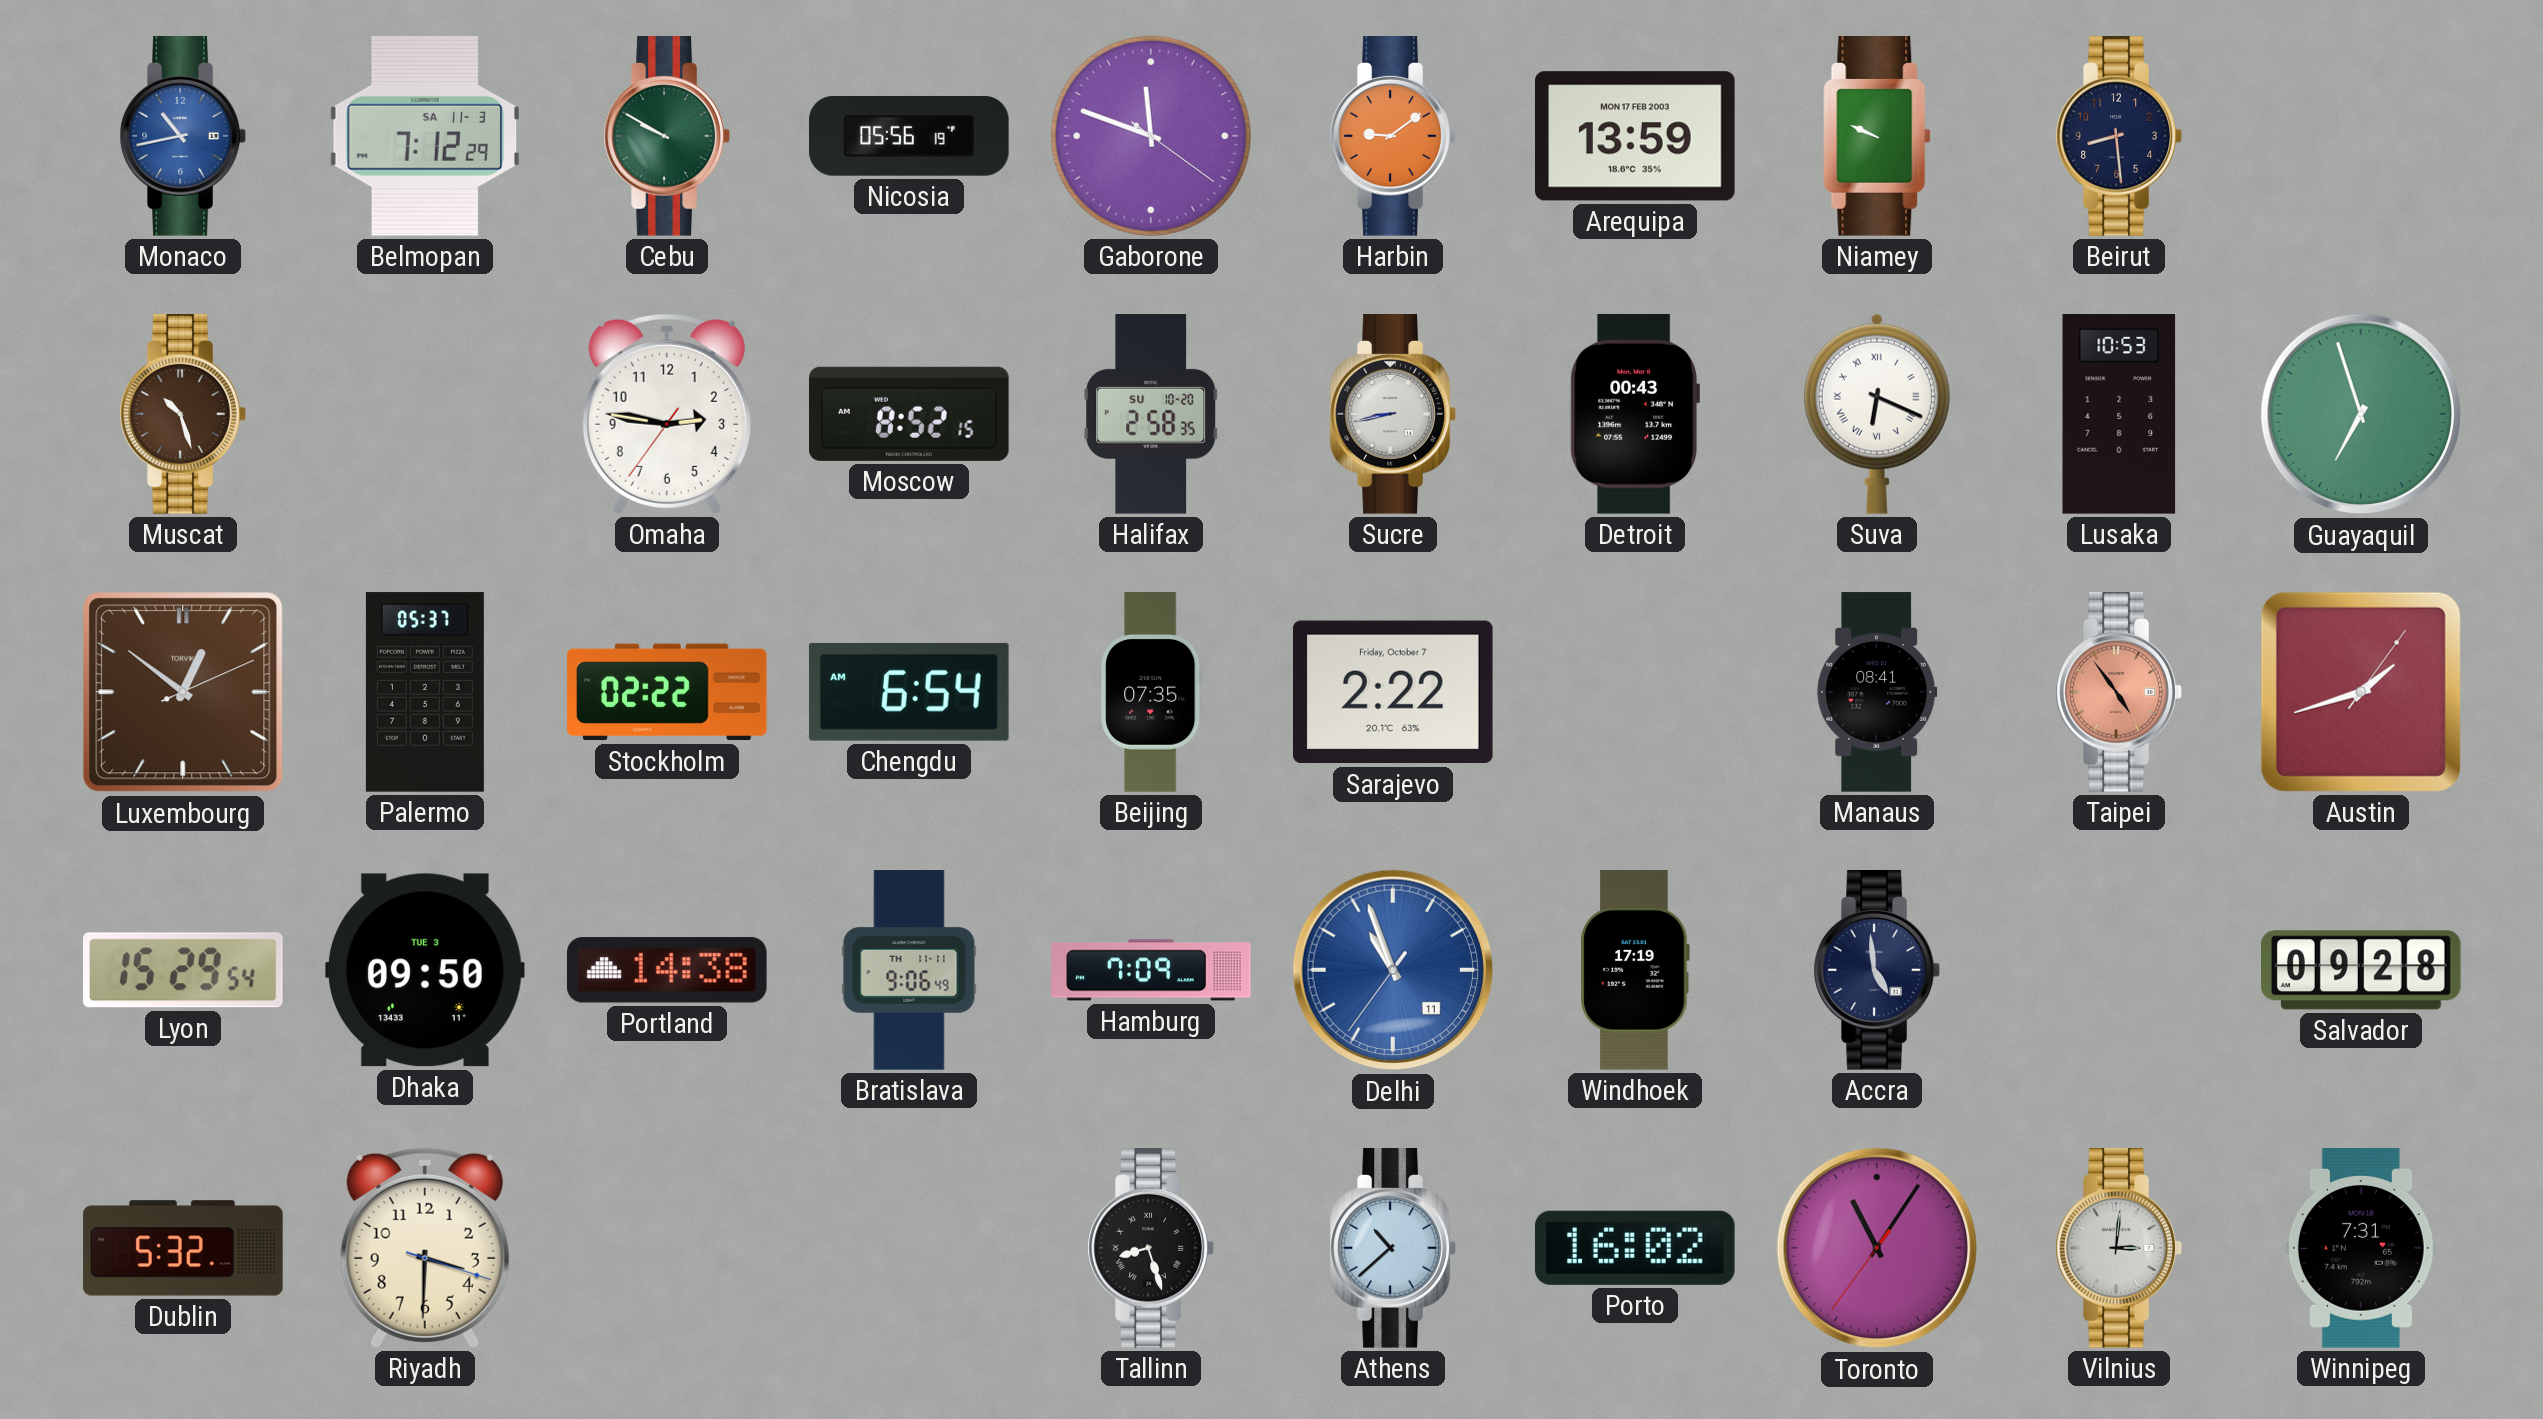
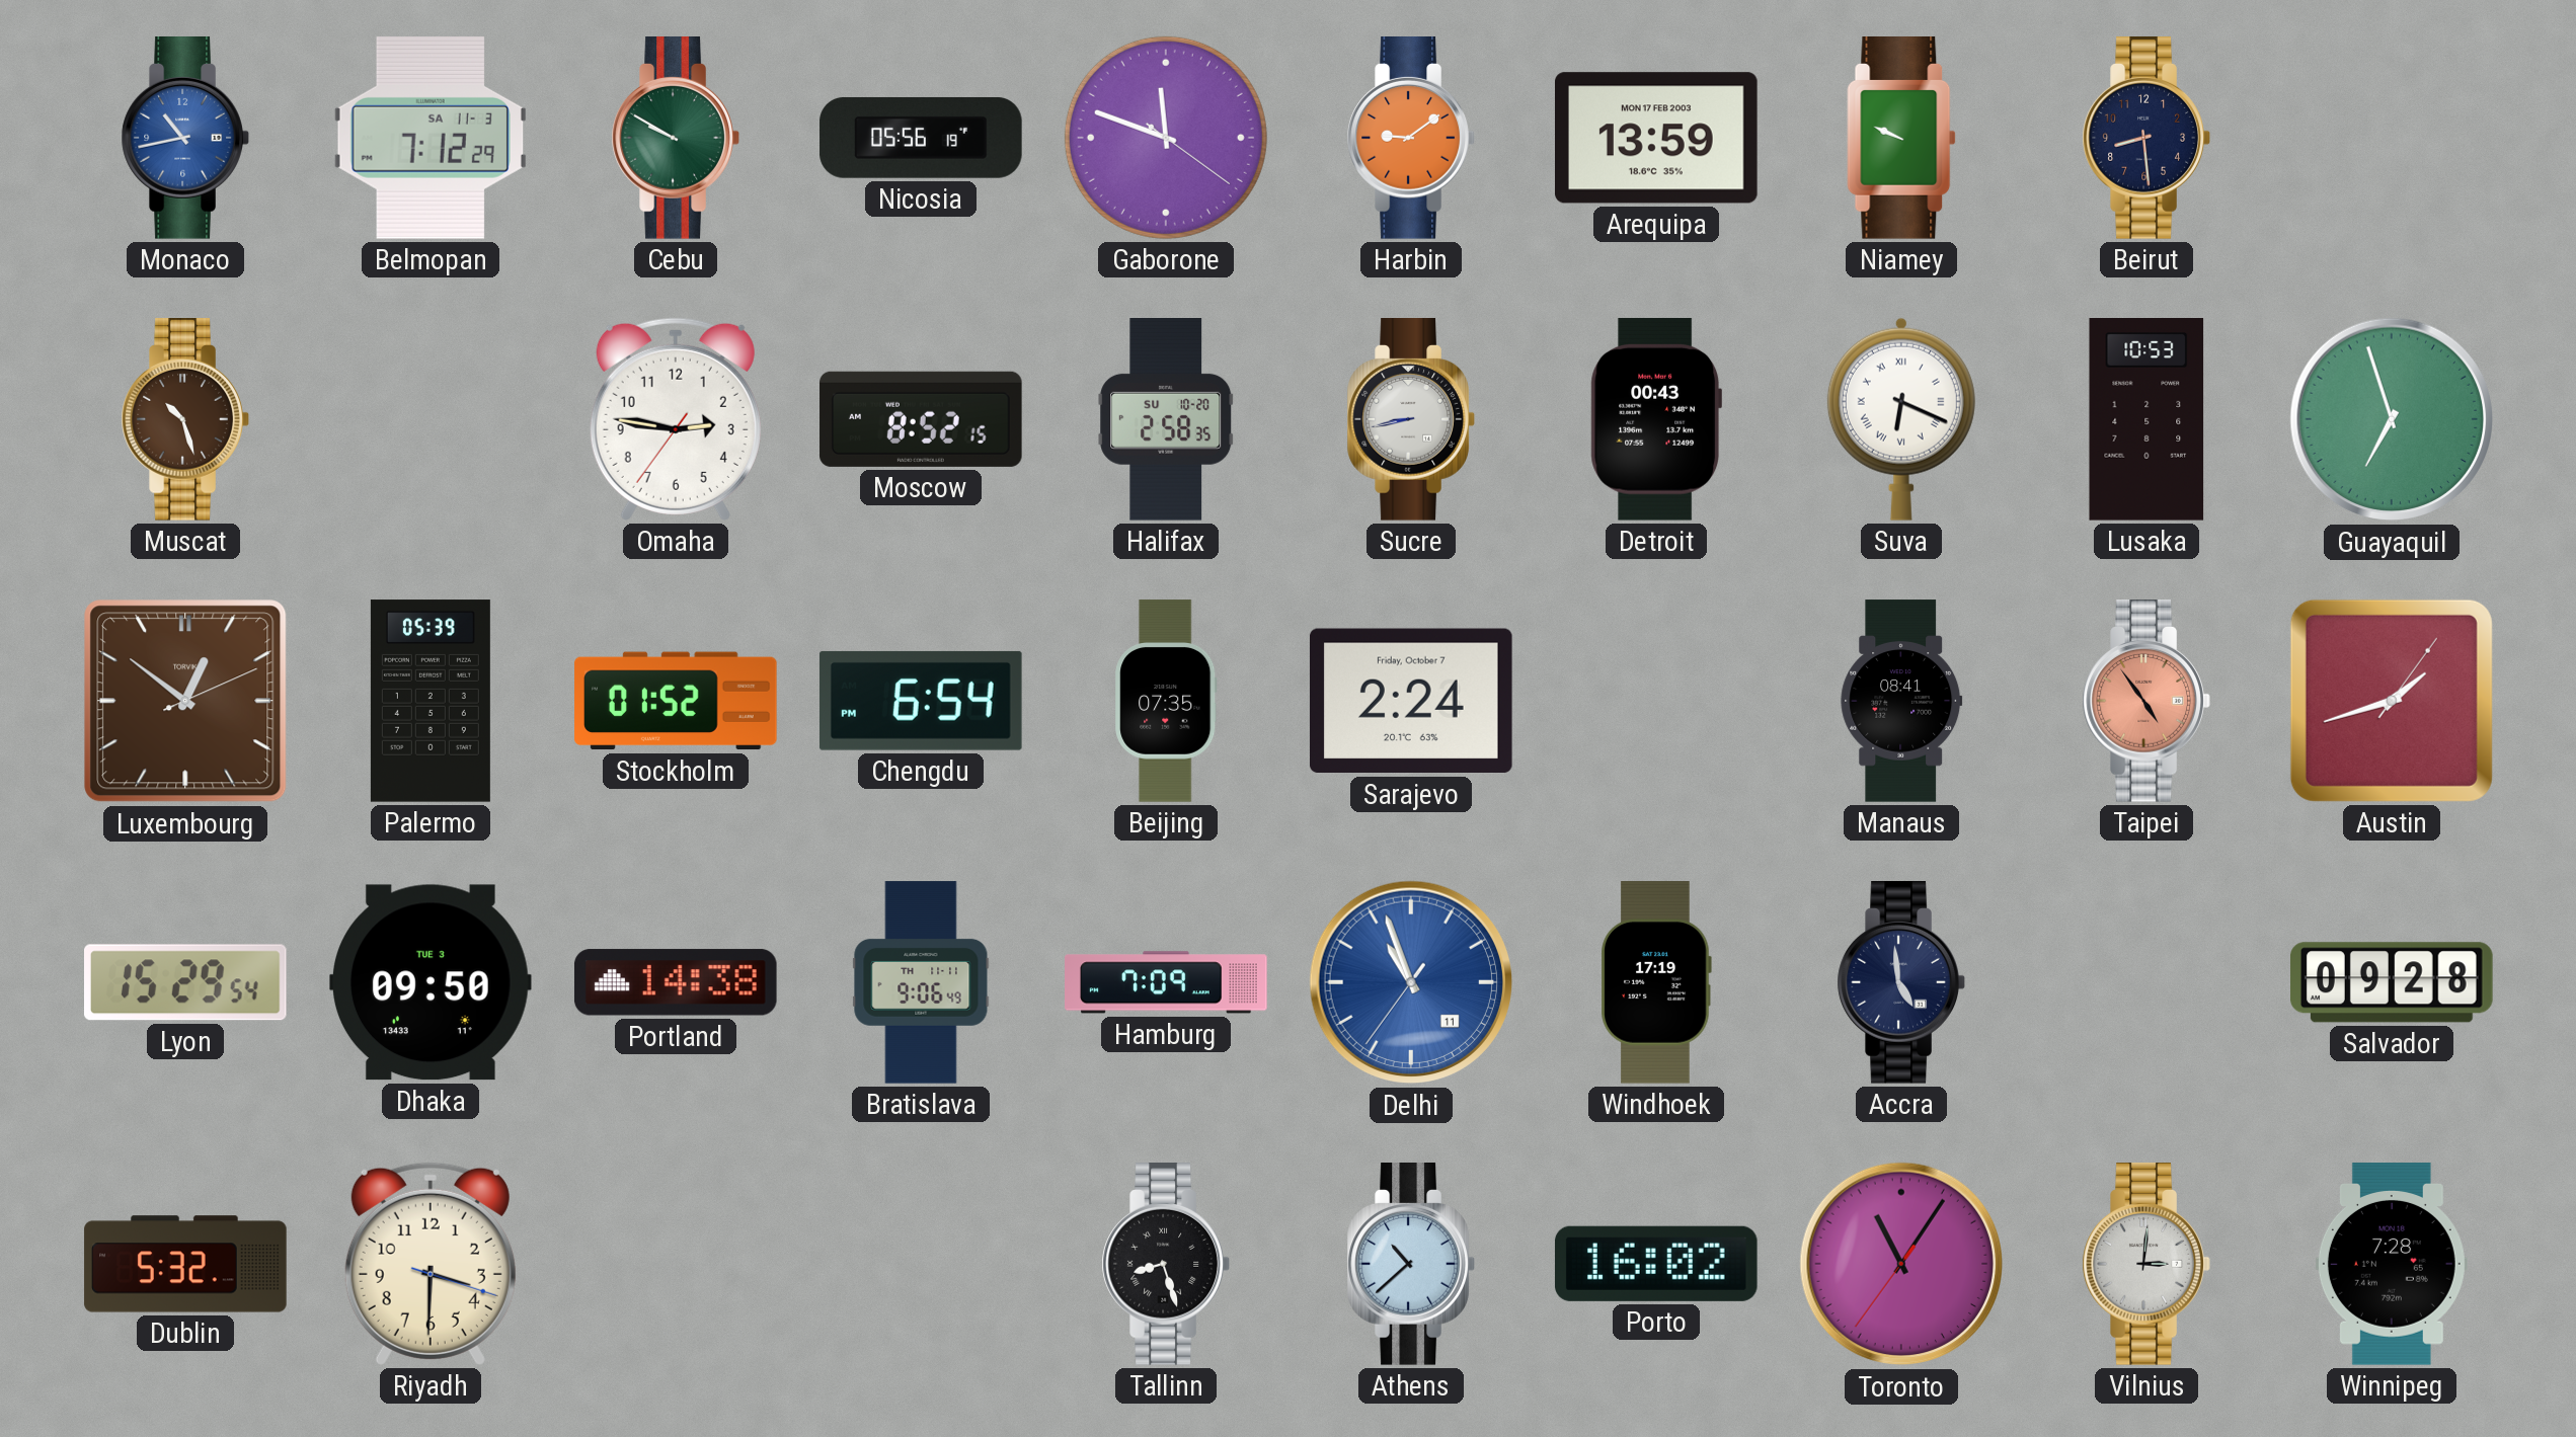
Palermo: 05:37 -> 05:39
Stockholm: 02:22 -> 01:52
Chengdu: 6:54 AM -> 6:54 PM
Sarajevo: 2:22 -> 2:24
Winnipeg: 7:31 -> 7:28
